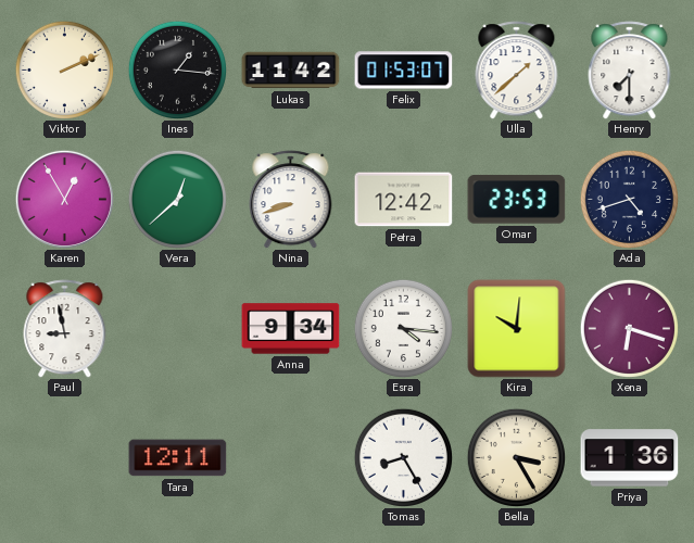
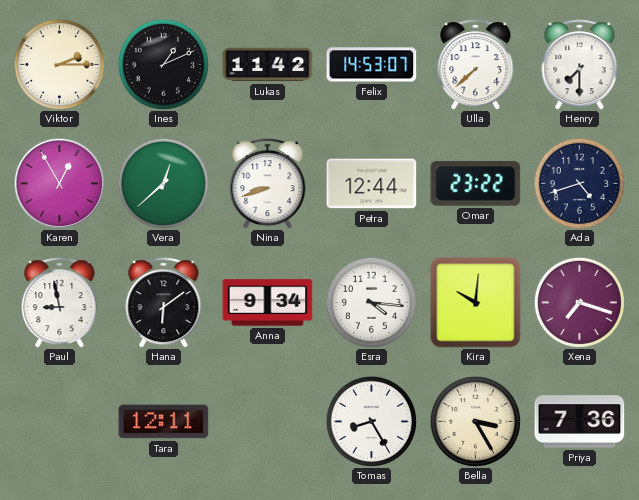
Viktor: 2:11 -> 2:15
Ines: 1:16 -> 1:11
Felix: 01:53 -> 14:53
Ulla: 1:38 -> 7:38
Petra: 12:42 -> 12:44
Omar: 23:53 -> 23:22
Hana: none -> 6:09
Xena: 6:18 -> 7:18
Priya: 1:36 -> 7:36
